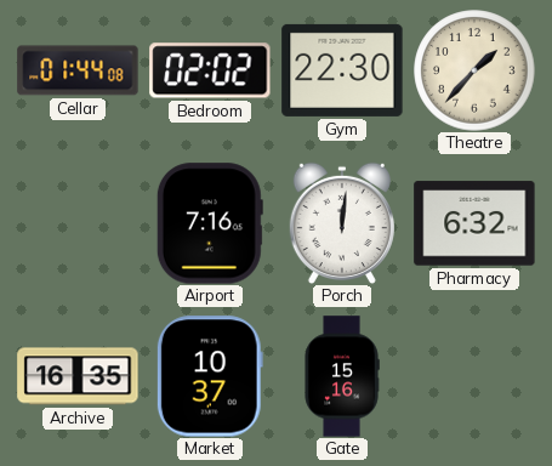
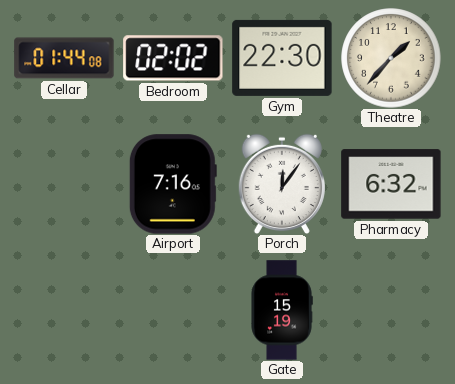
Porch: 12:01 -> 12:06
Archive: 16:35 -> none
Market: 10:37 -> none
Gate: 15:16 -> 15:19
